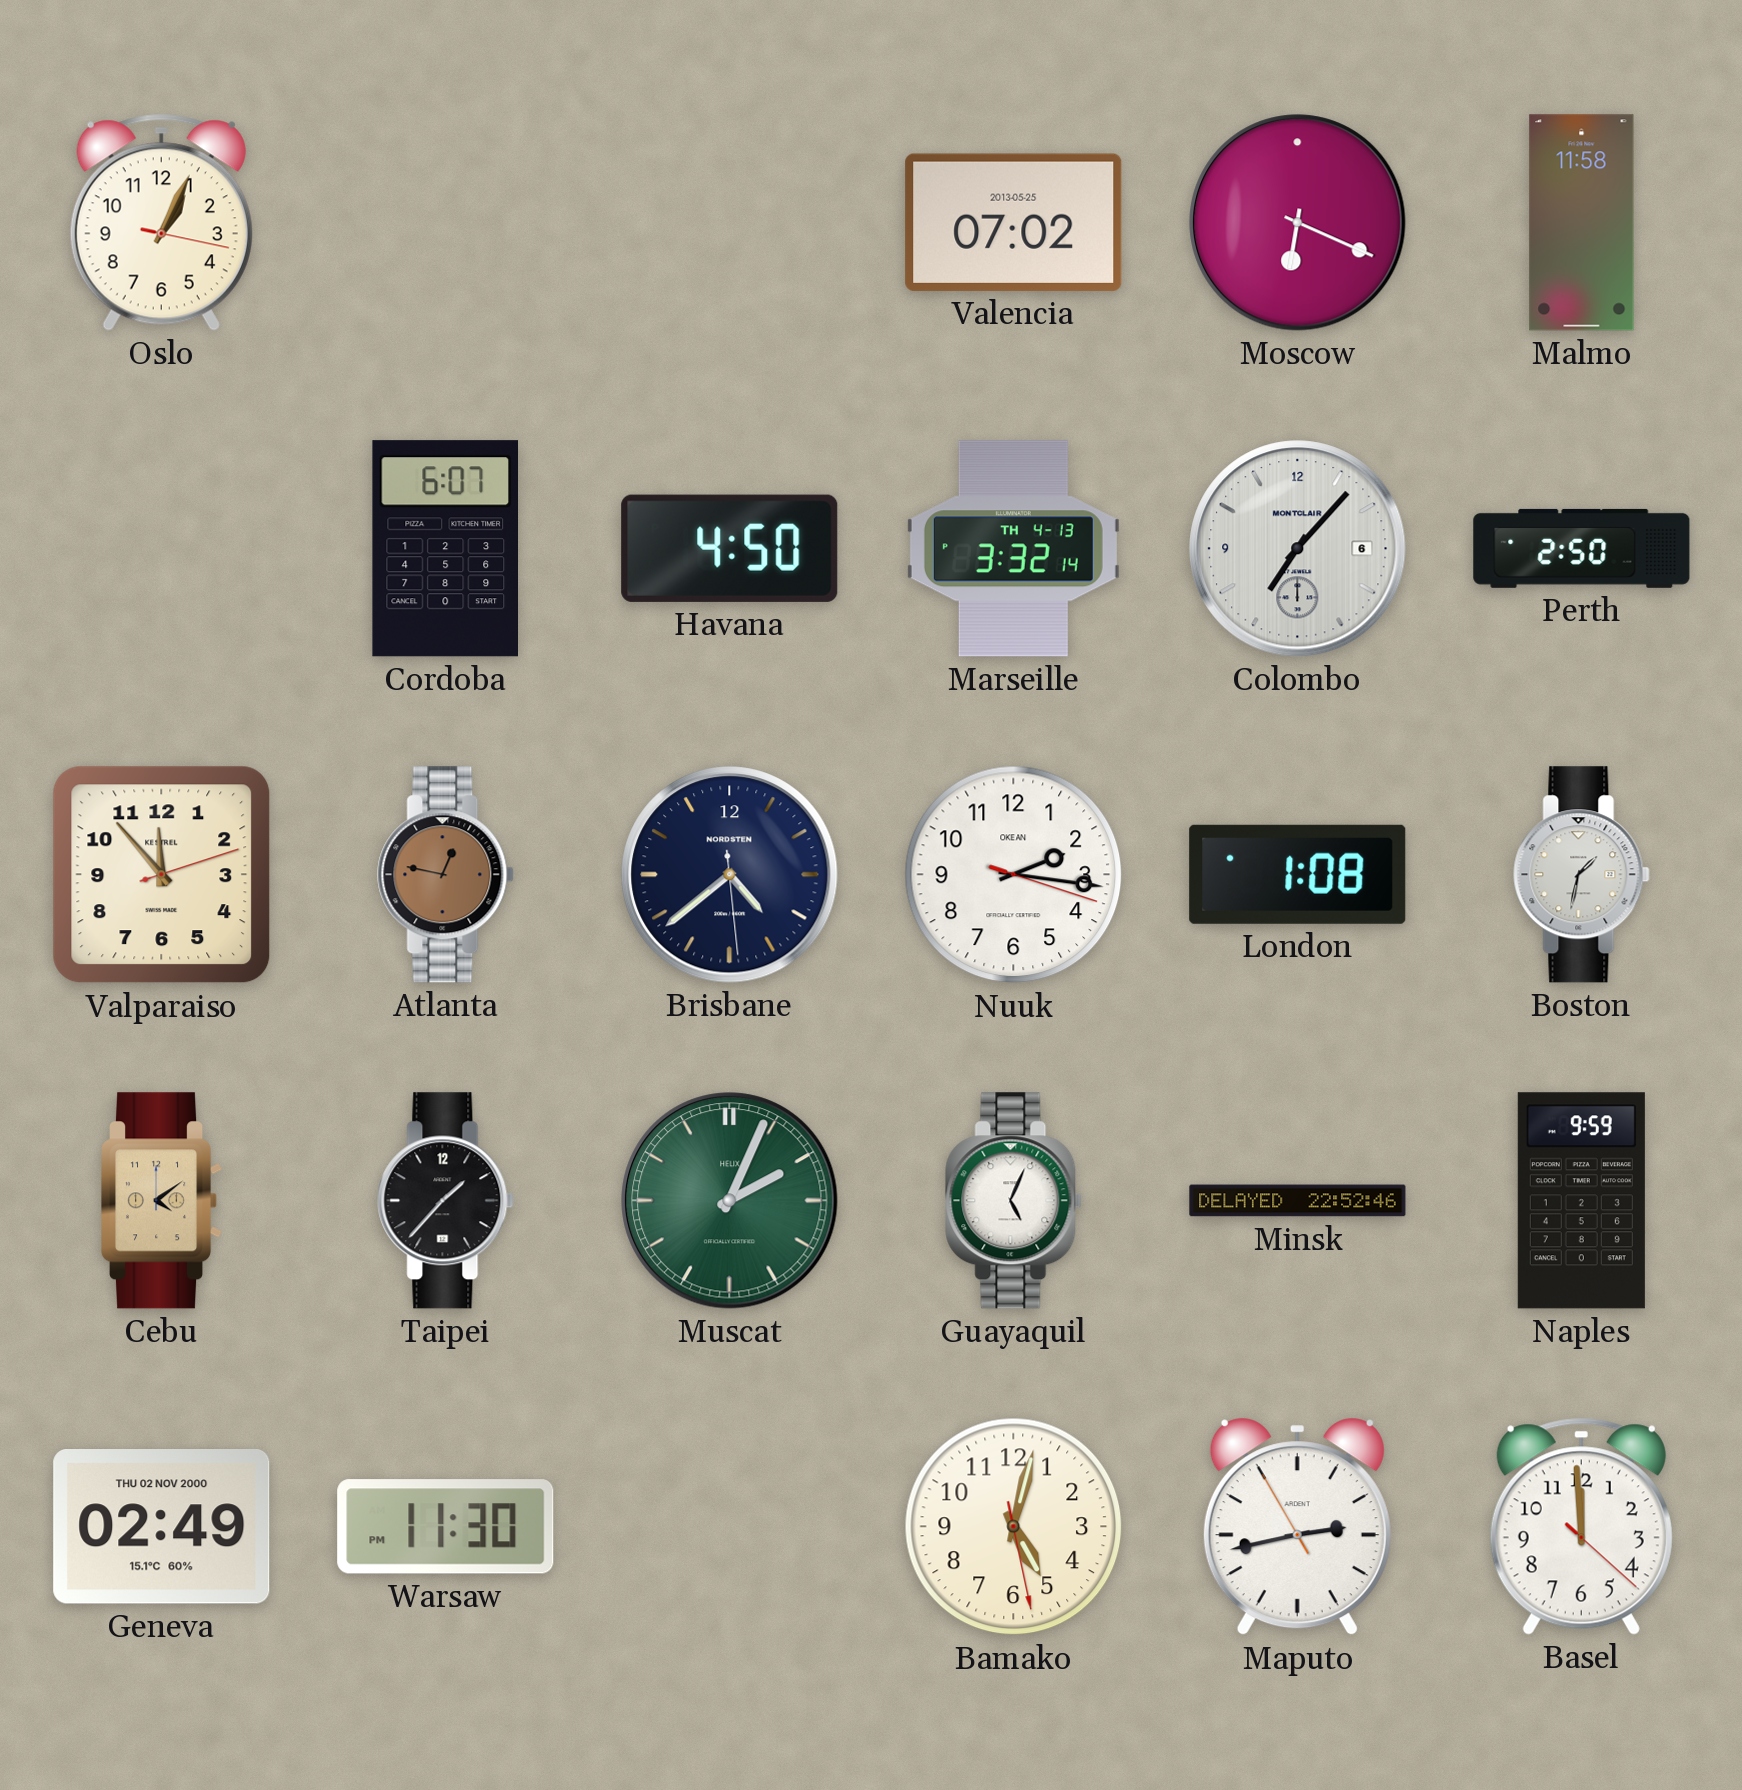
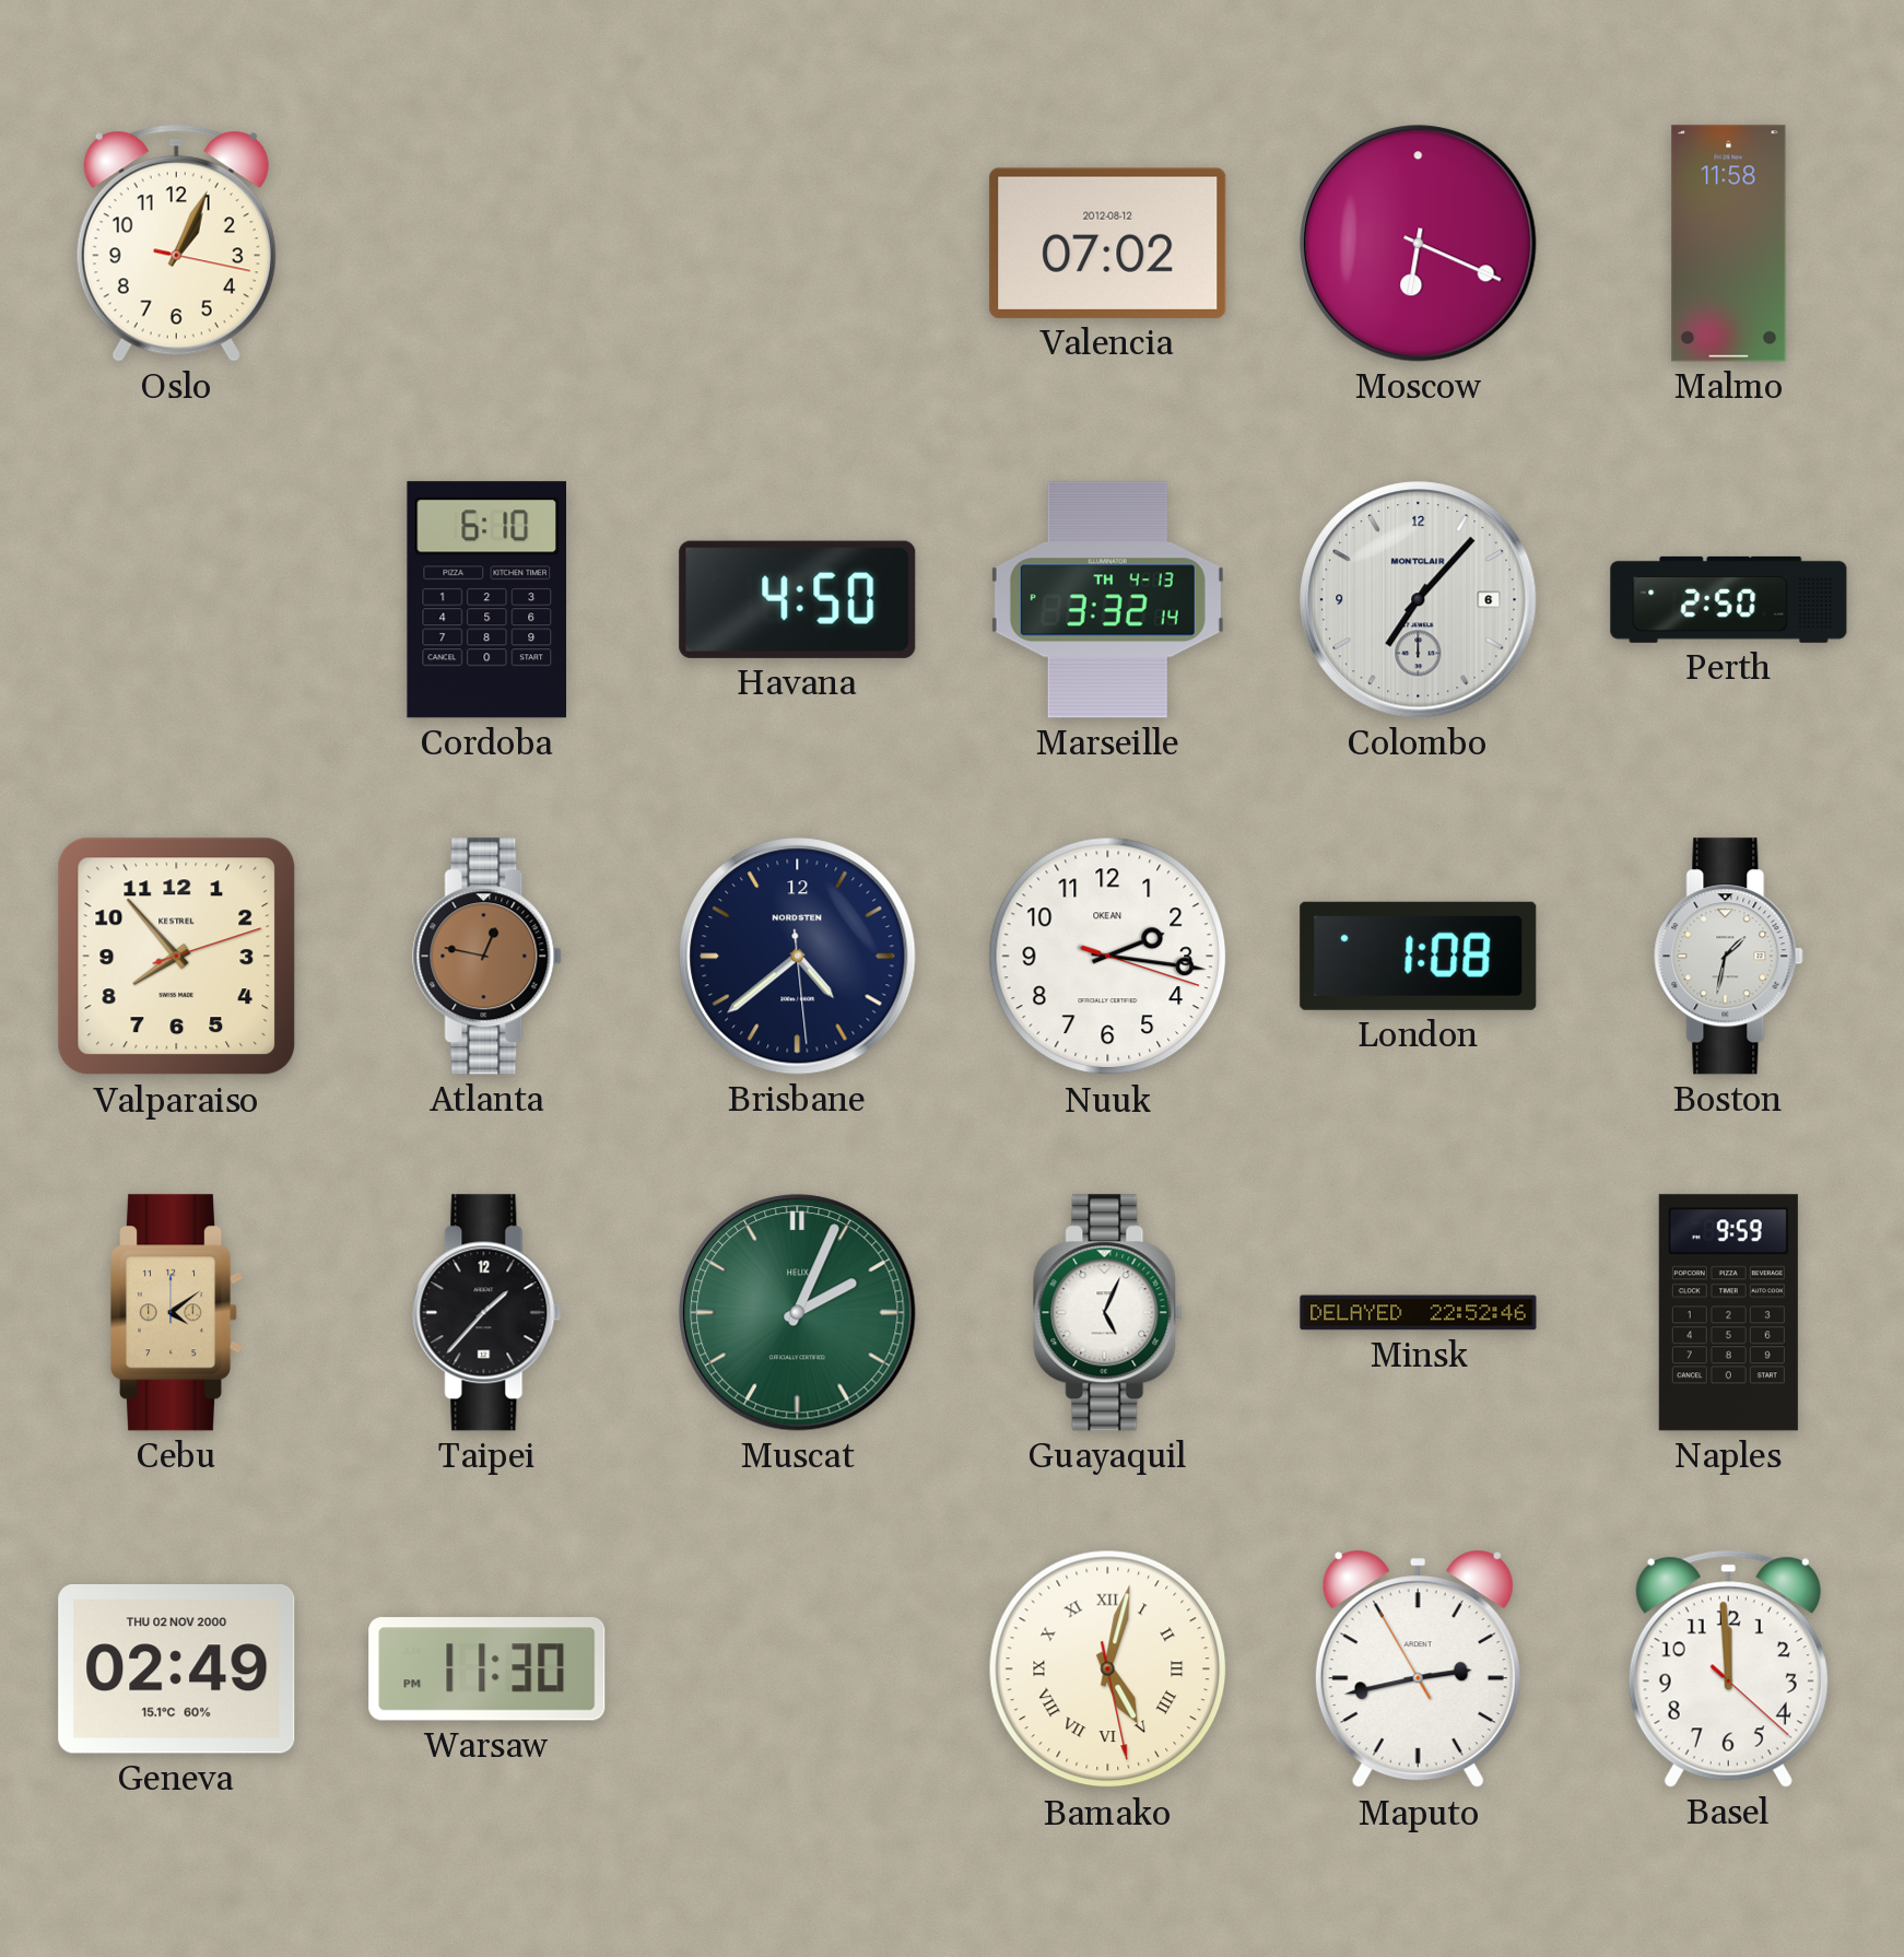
Valencia date: 2013-05-25 -> 2012-08-12
Cordoba: 6:07 -> 6:10
Valparaiso: 11:53 -> 7:53
Bamako numerals: Arabic -> Roman
